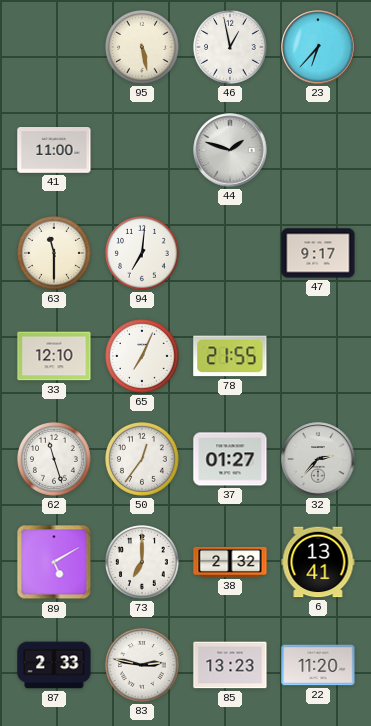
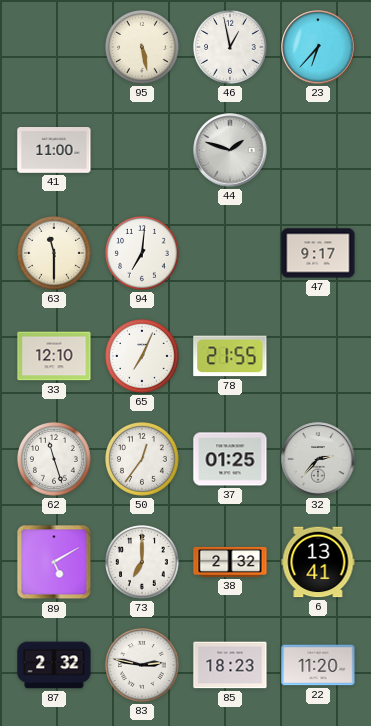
37: 01:27 -> 01:25
87: 2:33 -> 2:32
85: 13:23 -> 18:23
